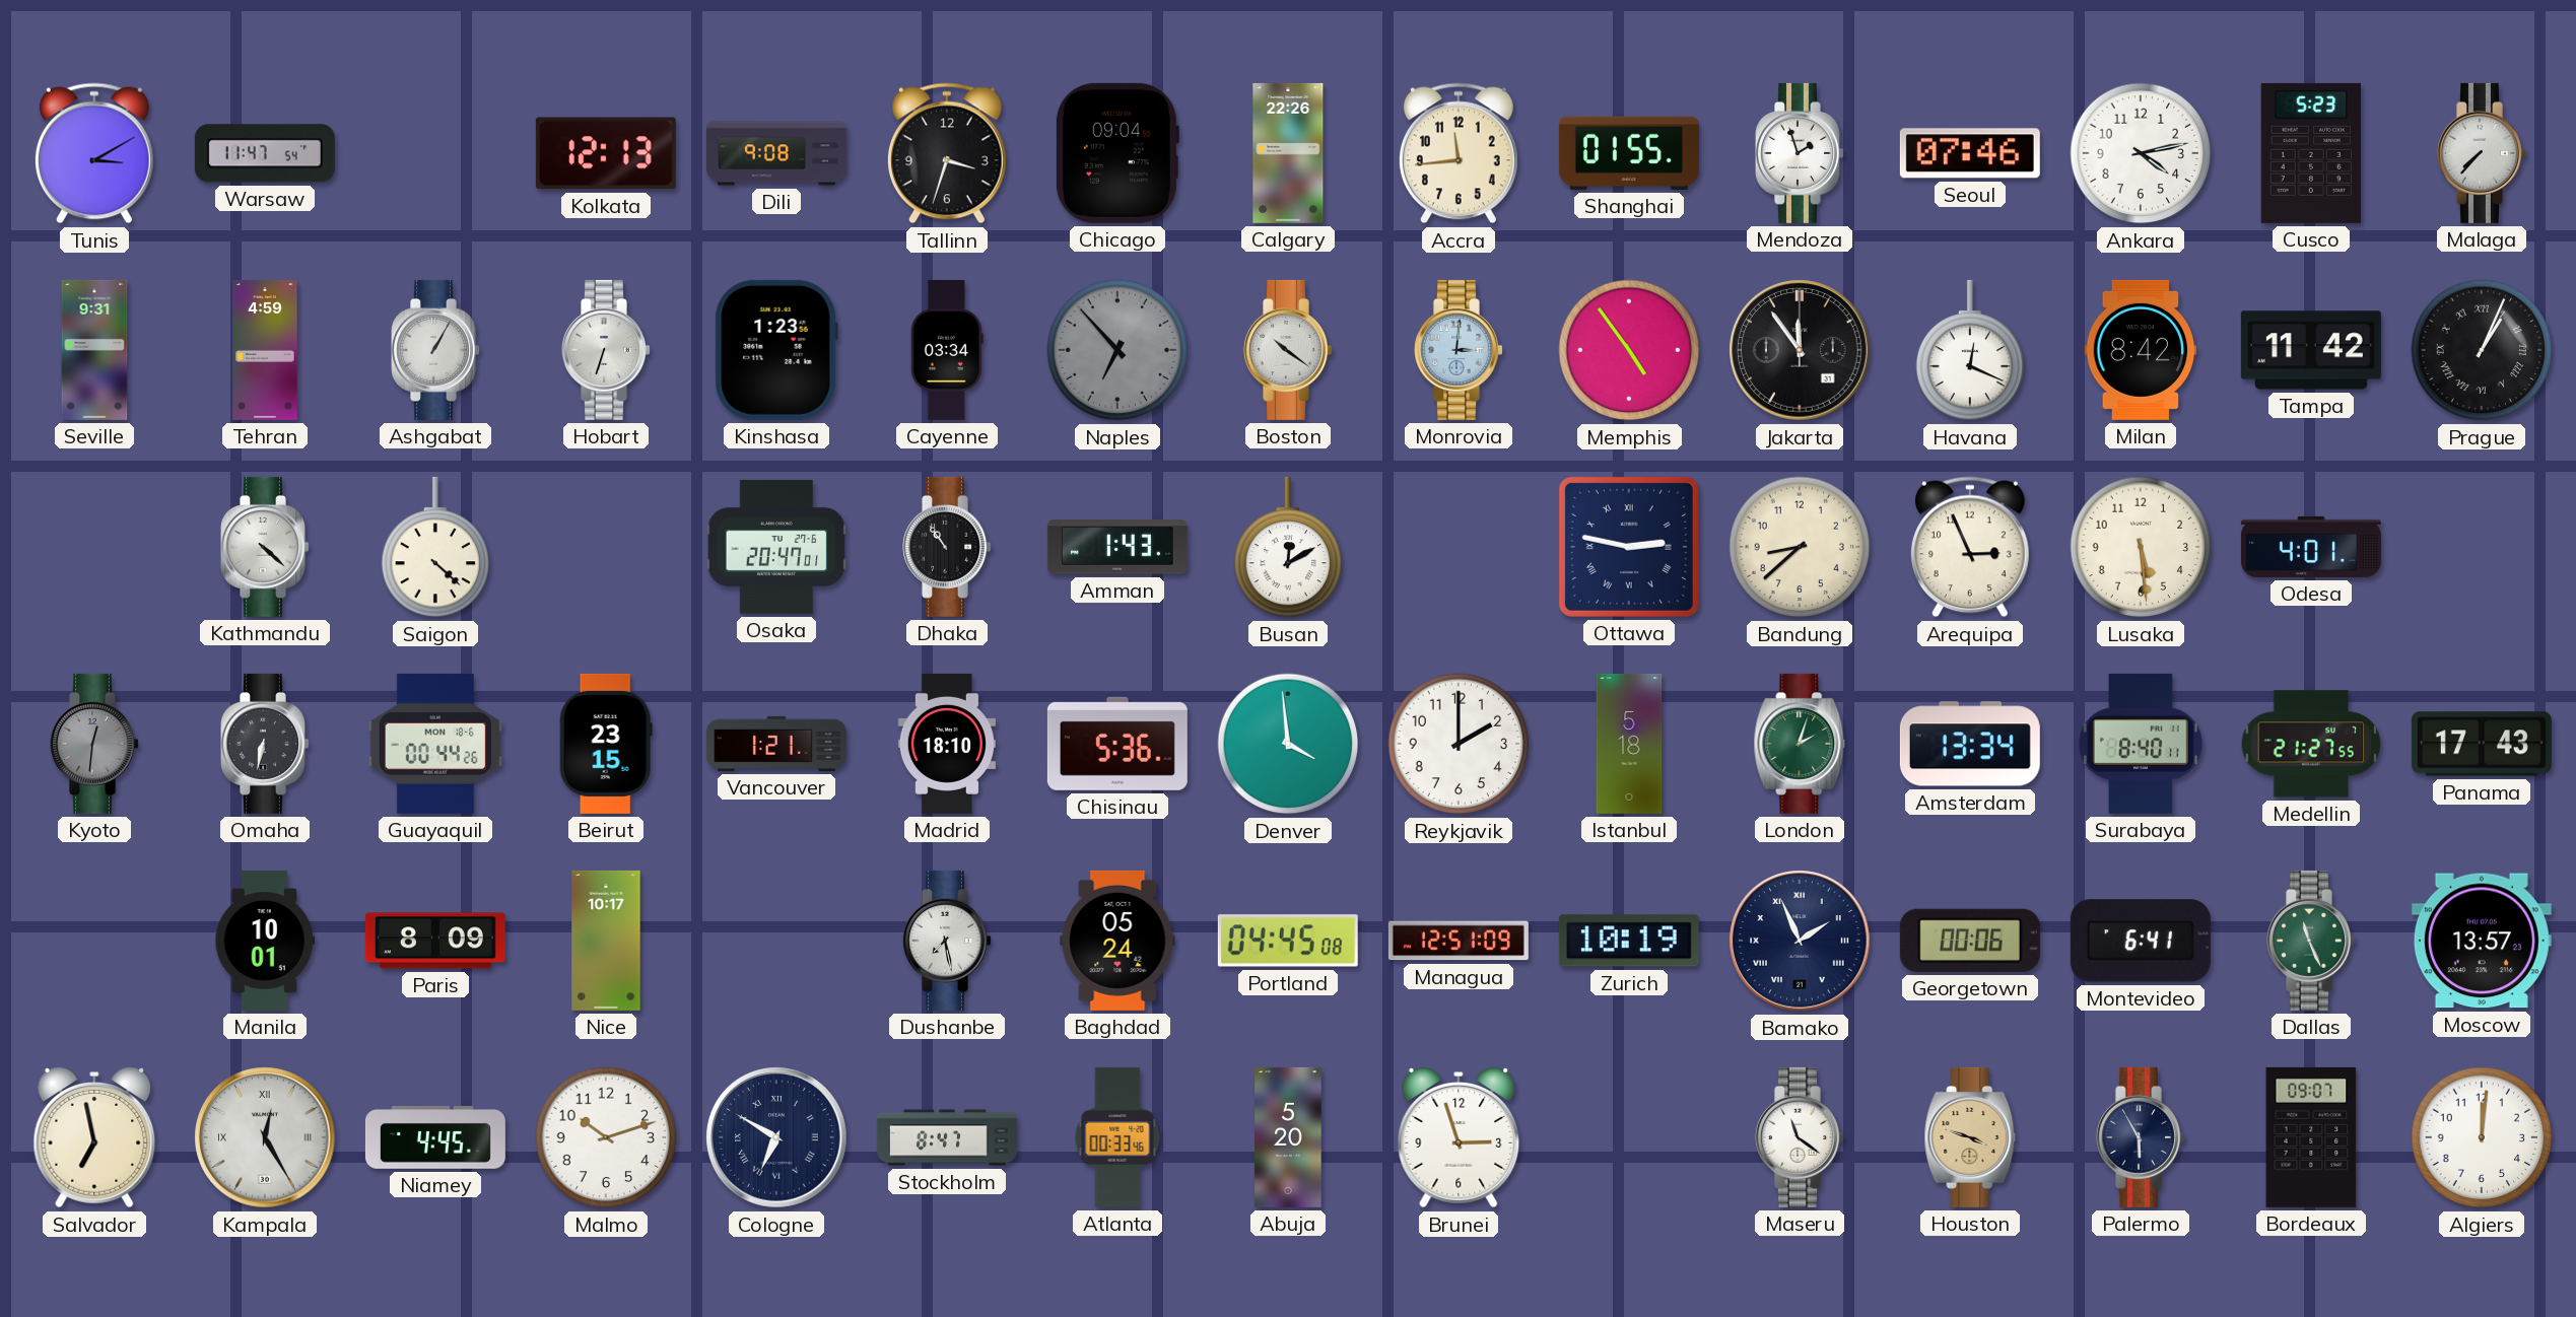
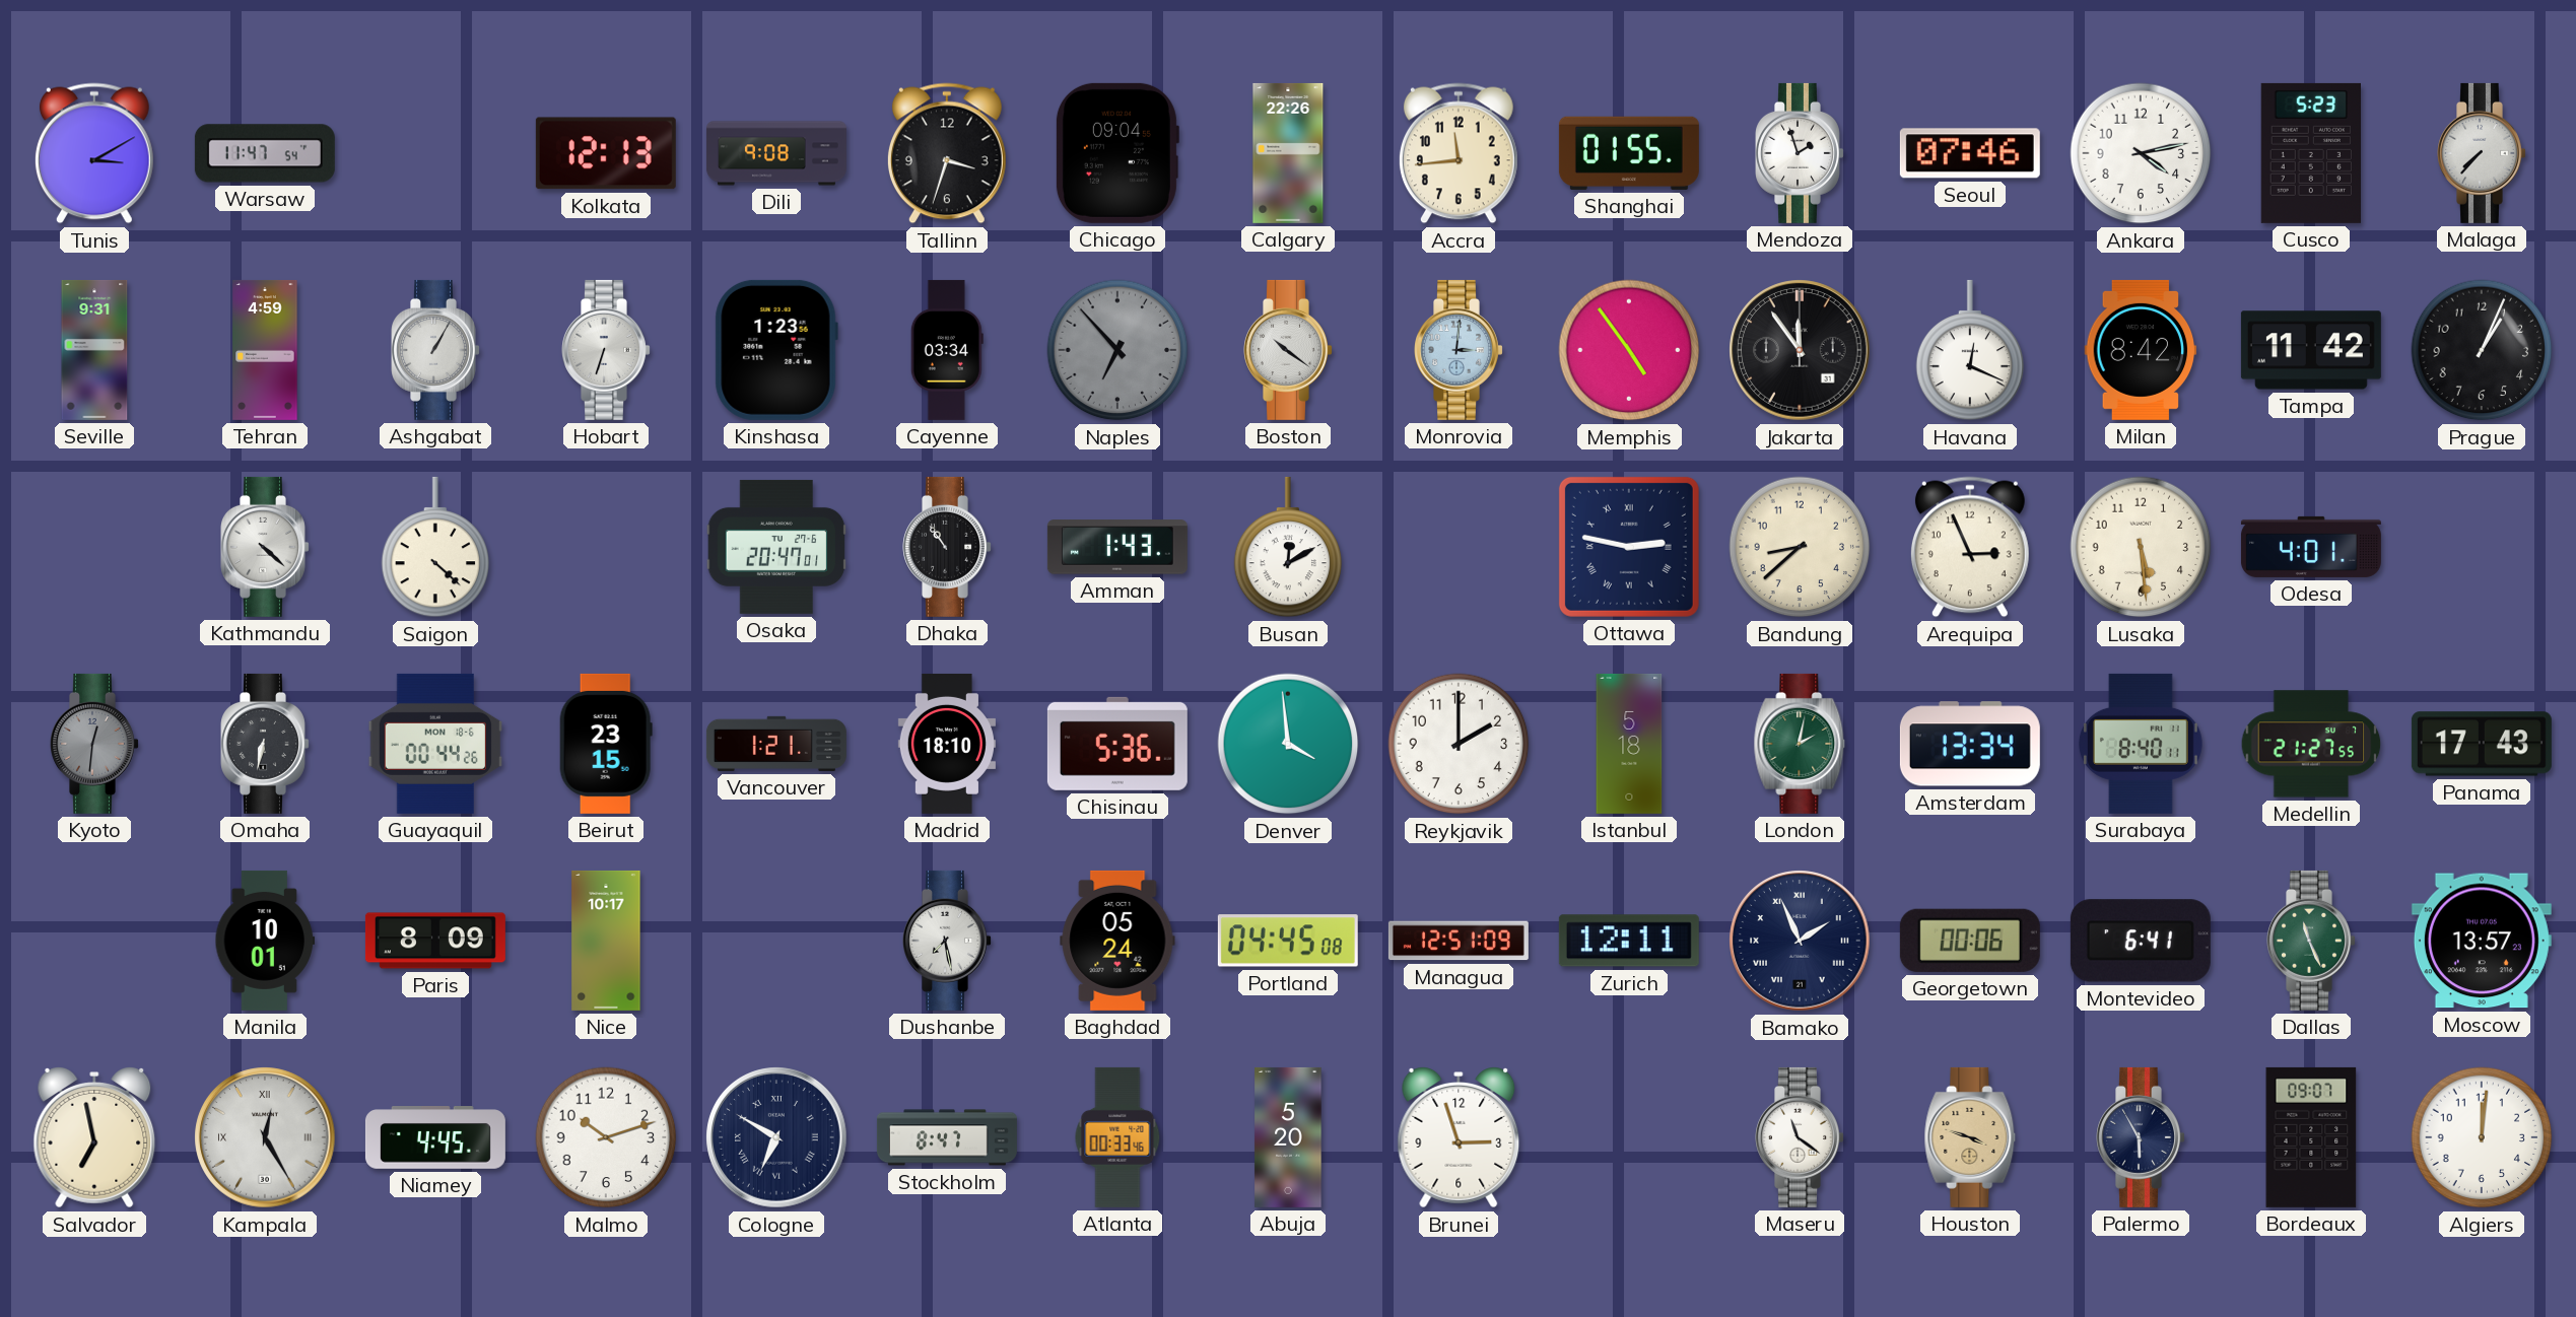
Prague numerals: Roman -> Arabic
London: 2:03 -> 2:02
Zurich: 10:19 -> 12:11
